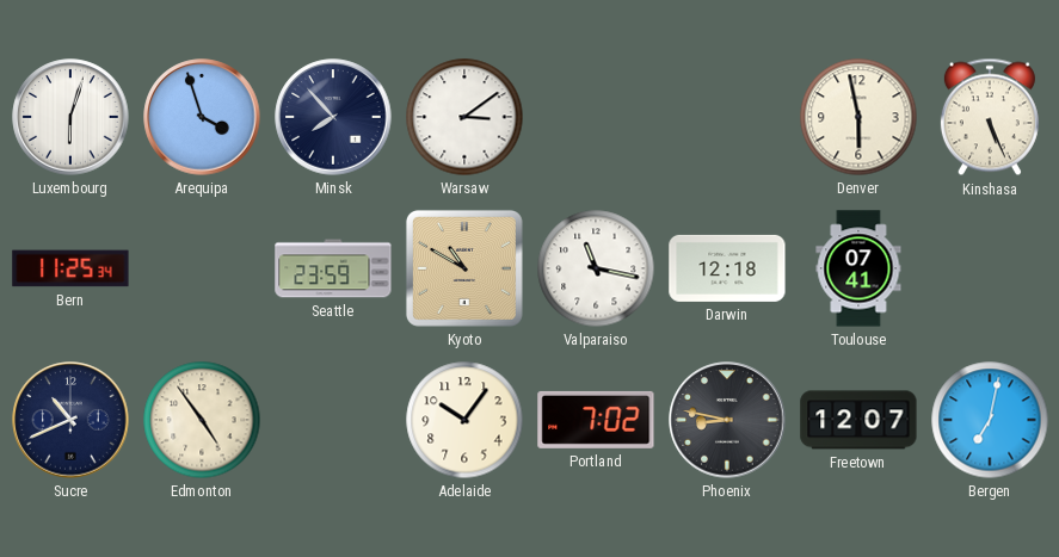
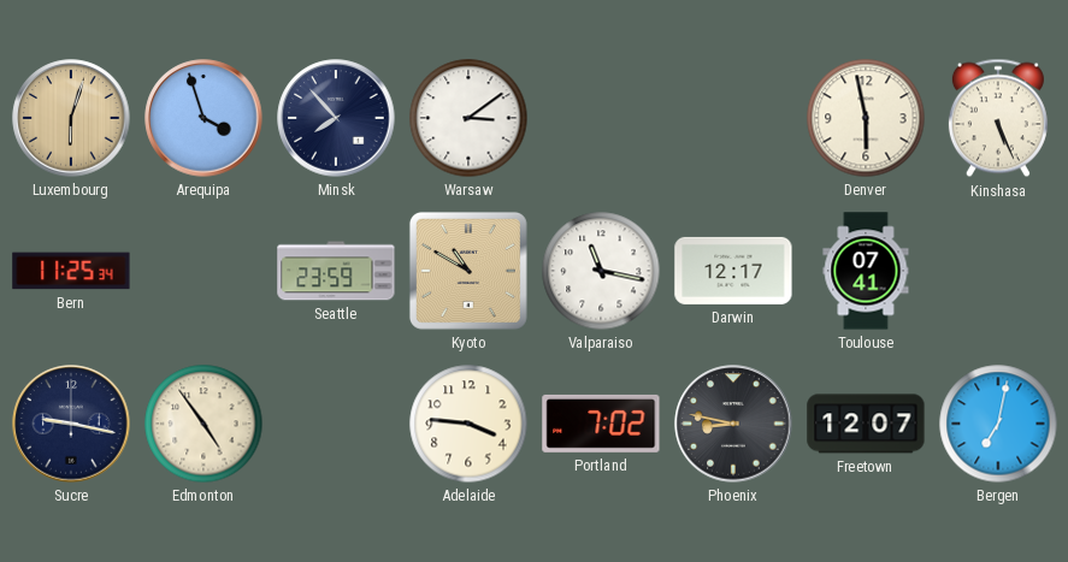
Luxembourg dial: white -> champagne
Darwin: 12:18 -> 12:17
Sucre: 10:41 -> 9:17
Adelaide: 10:06 -> 3:46
